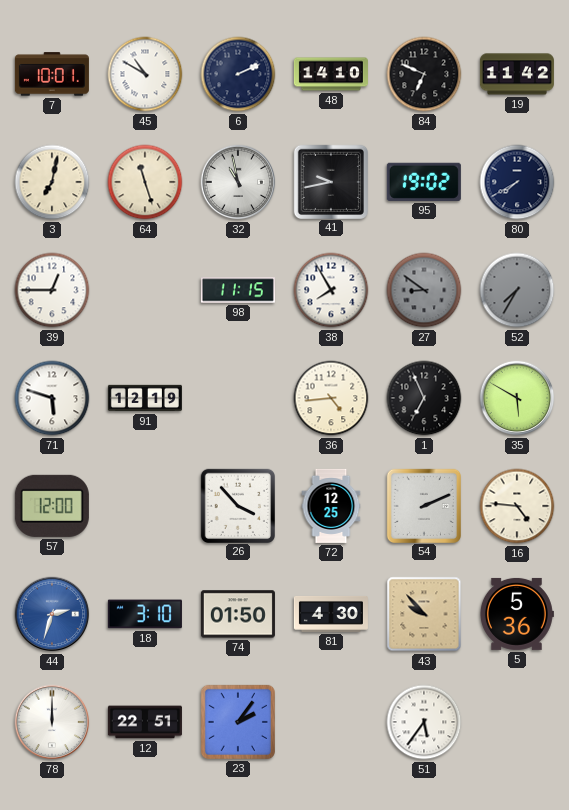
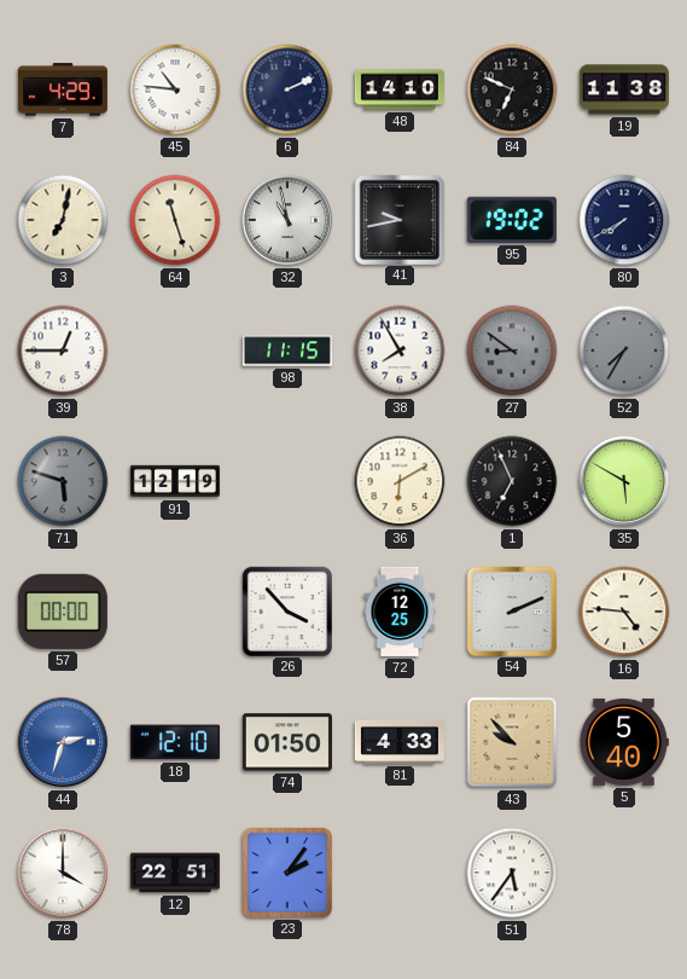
7: 10:01 -> 4:29
45: 10:50 -> 10:46
19: 11:42 -> 11:38
71 dial: white -> grey
36: 4:44 -> 6:10
57: 12:00 -> 00:00
18: 3:10 -> 12:10
81: 4:30 -> 4:33
5: 5:36 -> 5:40
78: 12:00 -> 4:00
